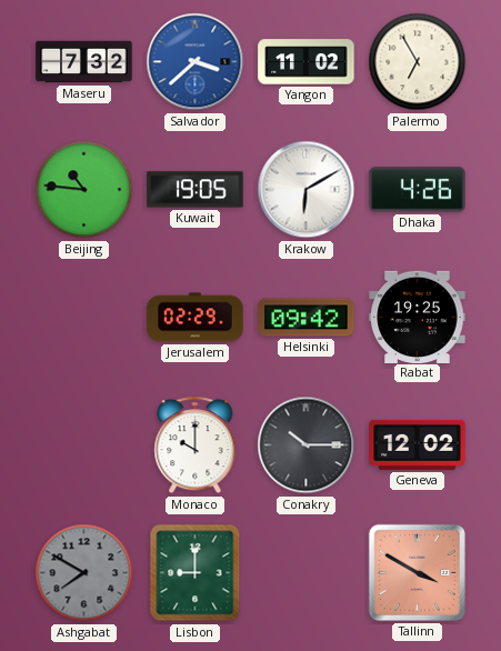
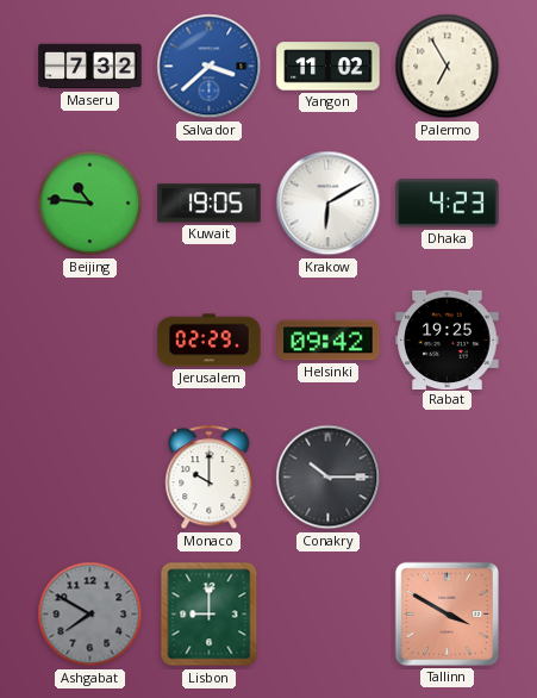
Dhaka: 4:26 -> 4:23
Geneva: 12:02 -> none
